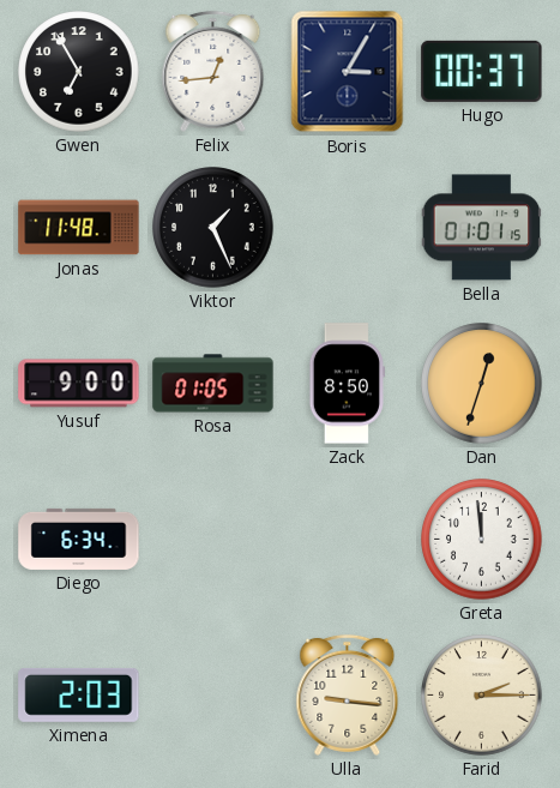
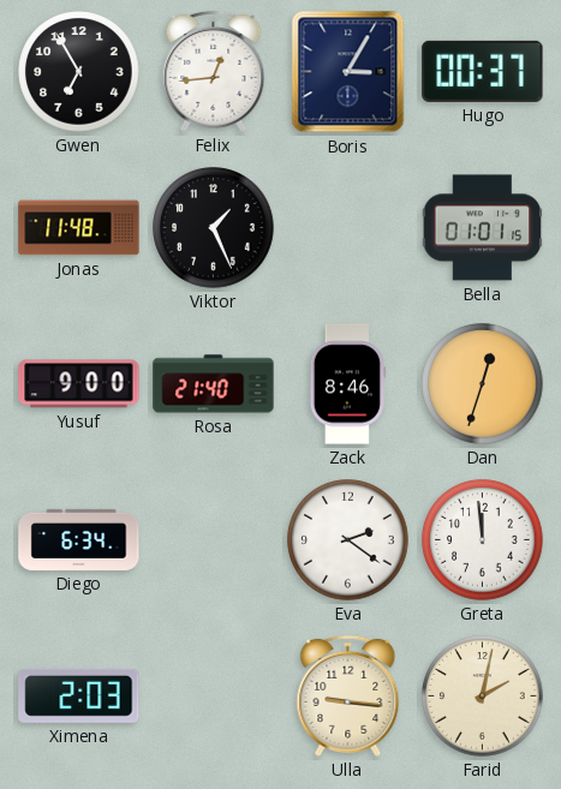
Rosa: 01:05 -> 21:40
Zack: 8:50 -> 8:46
Eva: none -> 2:21
Farid: 2:15 -> 2:02
